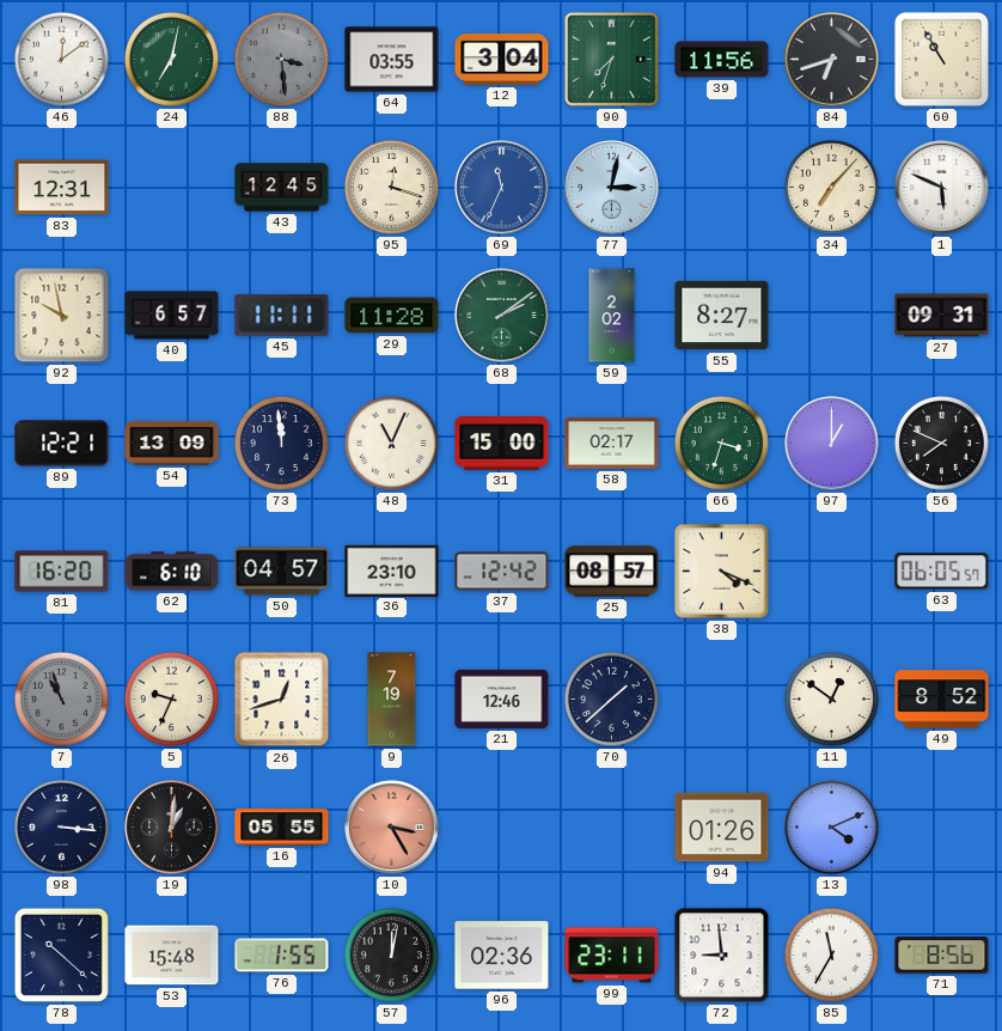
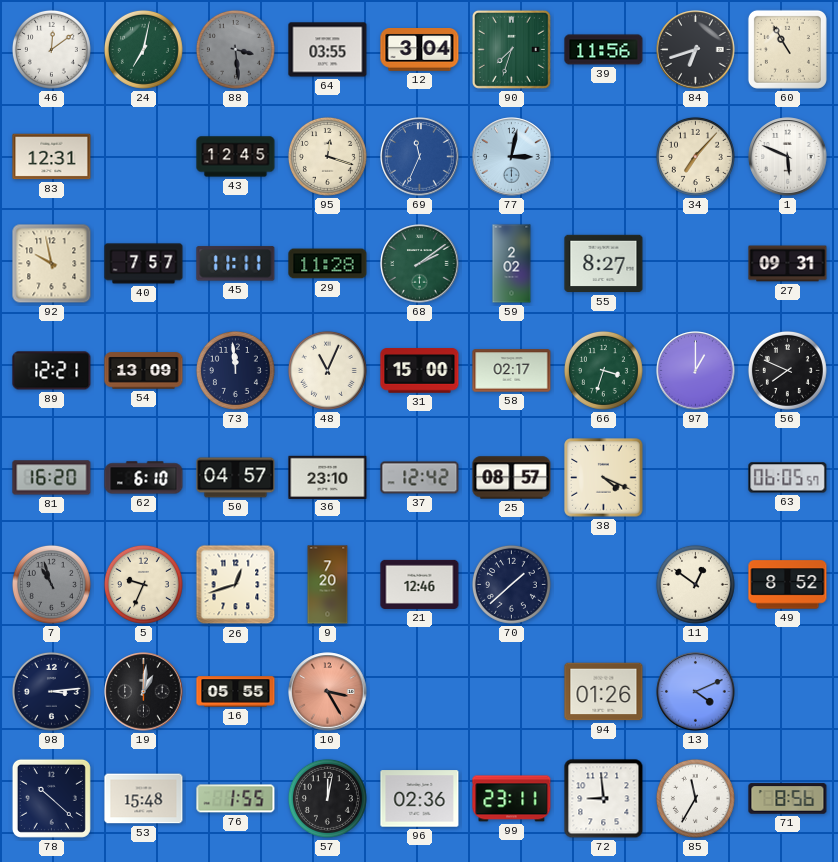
40: 6:57 -> 7:57
9: 7:19 -> 7:20
98: 3:16 -> 3:14
